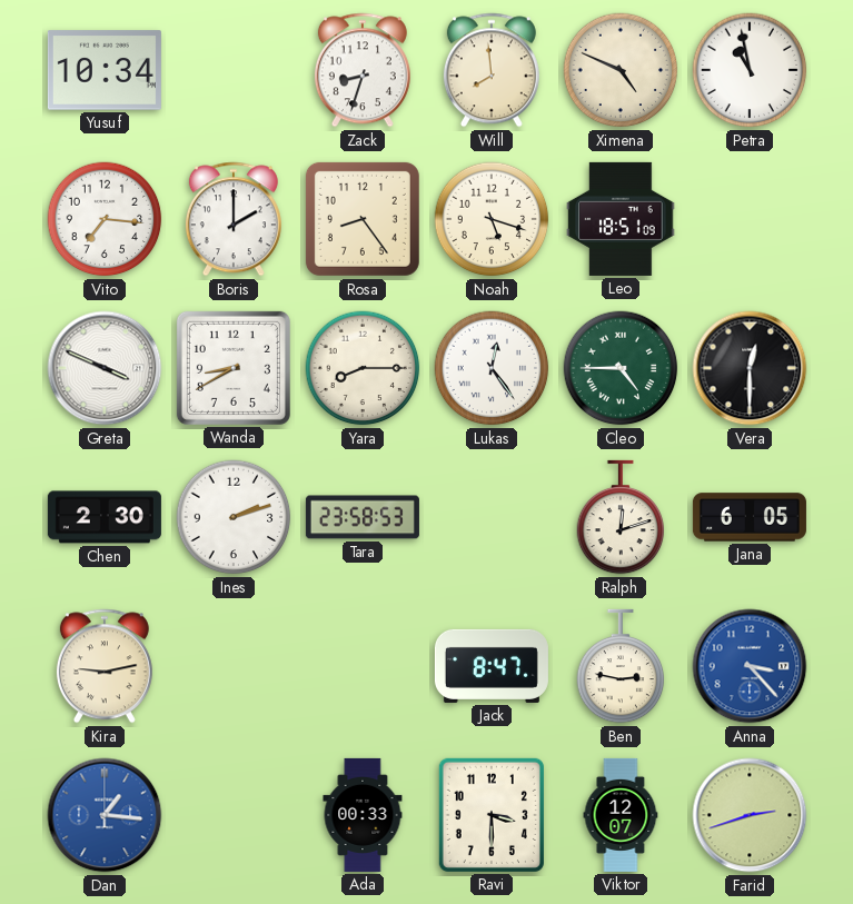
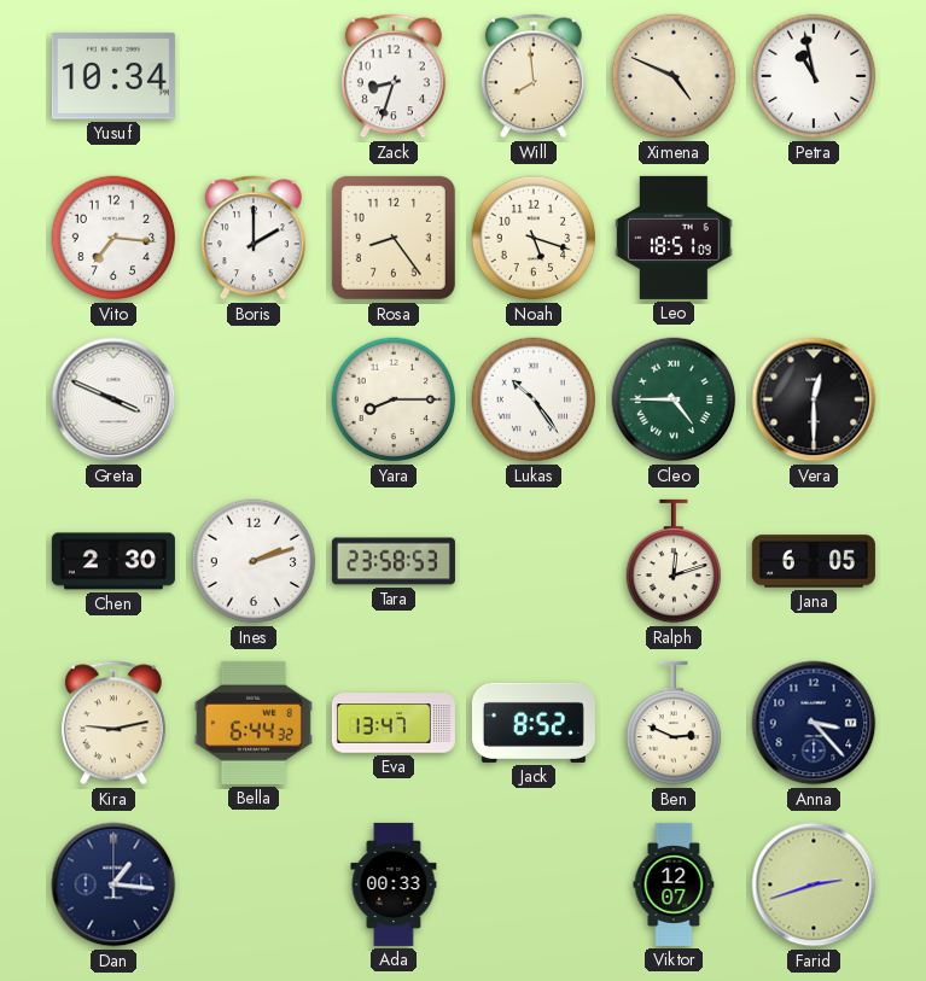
Wanda: 8:40 -> none
Lukas: 12:24 -> 10:24
Bella: none -> 6:44
Eva: none -> 13:47
Jack: 8:47 -> 8:52
Ben: 2:47 -> 2:49
Anna dial: blue -> navy
Dan dial: blue -> navy
Ravi: 3:30 -> none
